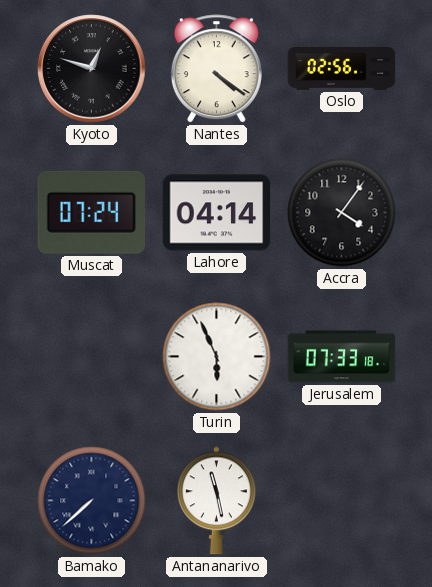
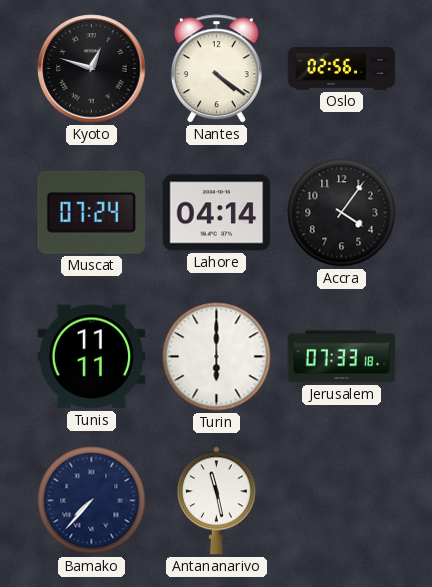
Tunis: none -> 11:11
Turin: 5:56 -> 6:00
Bamako: 7:38 -> 7:37
